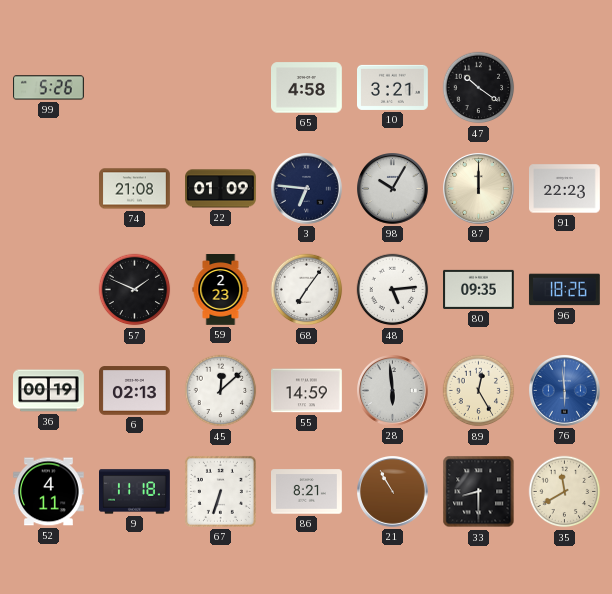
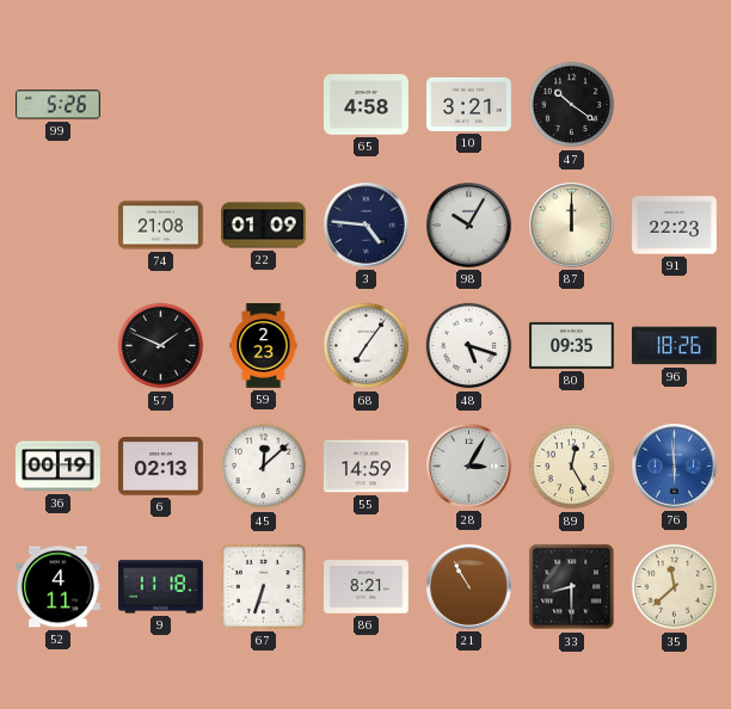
3: 6:46 -> 4:46
48: 5:14 -> 5:18
28: 5:59 -> 3:05
35: 11:40 -> 11:38
